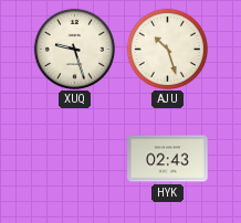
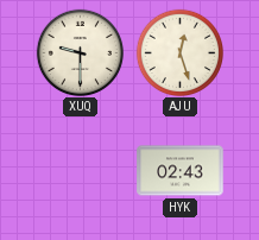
XUQ: 9:27 -> 9:30
AJU: 10:27 -> 12:27
